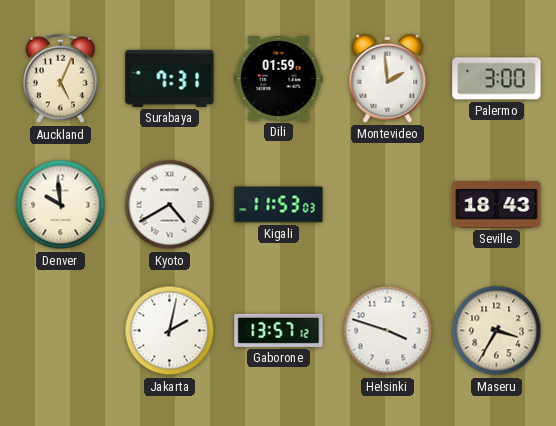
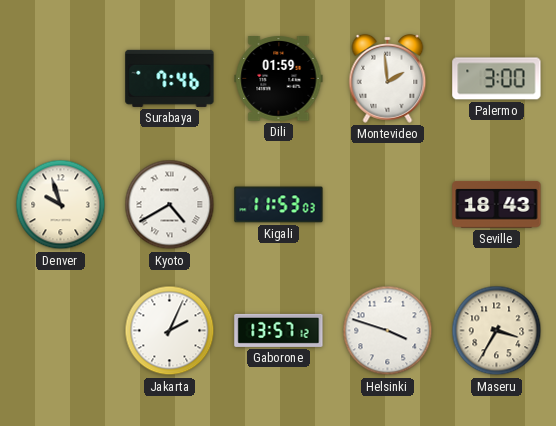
Auckland: 5:04 -> none
Surabaya: 7:31 -> 7:46
Denver: 9:59 -> 9:57
Jakarta: 2:02 -> 2:04
